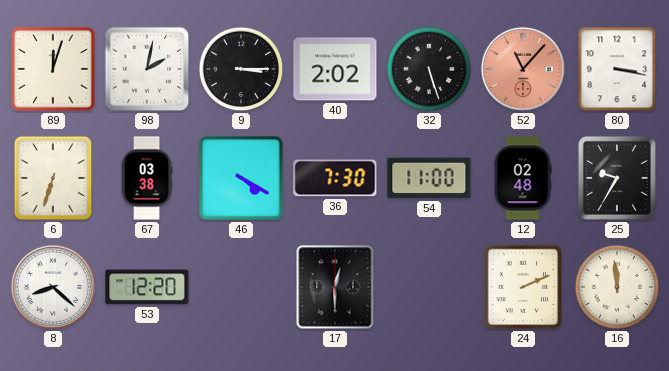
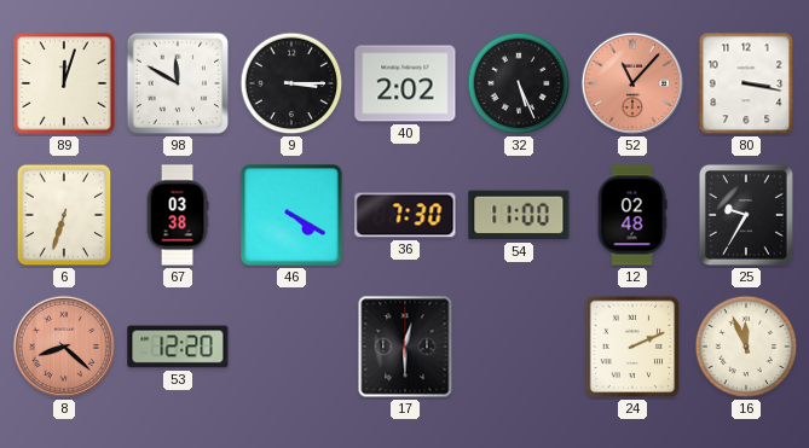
98: 2:02 -> 11:50
32: 5:27 -> 5:26
8 dial: white -> salmon
16: 11:59 -> 11:56
